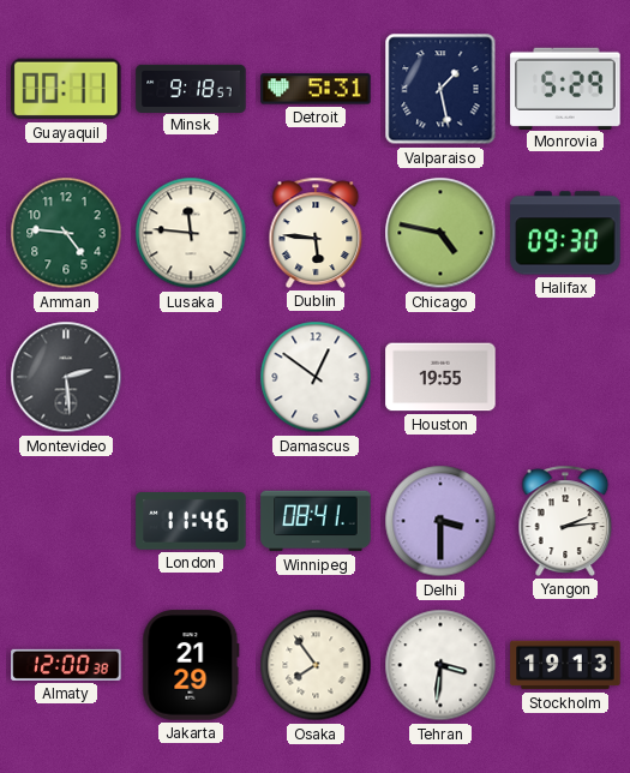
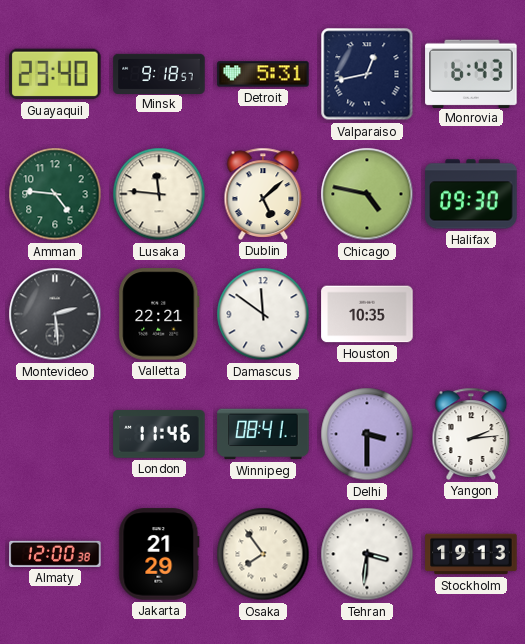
Guayaquil: 00:11 -> 23:40
Valparaiso: 1:28 -> 12:43
Monrovia: 5:29 -> 6:43
Dublin: 5:46 -> 5:08
Valletta: none -> 22:21
Damascus: 12:51 -> 11:51
Houston: 19:55 -> 10:35
